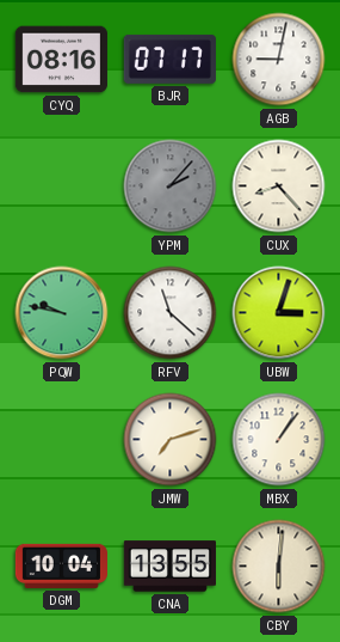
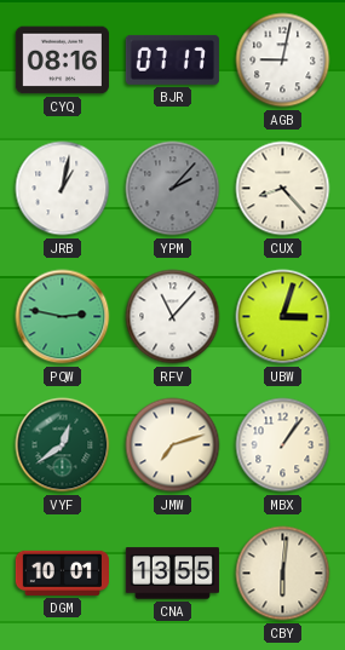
JRB: none -> 1:02
PQW: 9:47 -> 2:47
RFV: 11:22 -> 11:07
VYF: none -> 12:39
DGM: 10:04 -> 10:01
